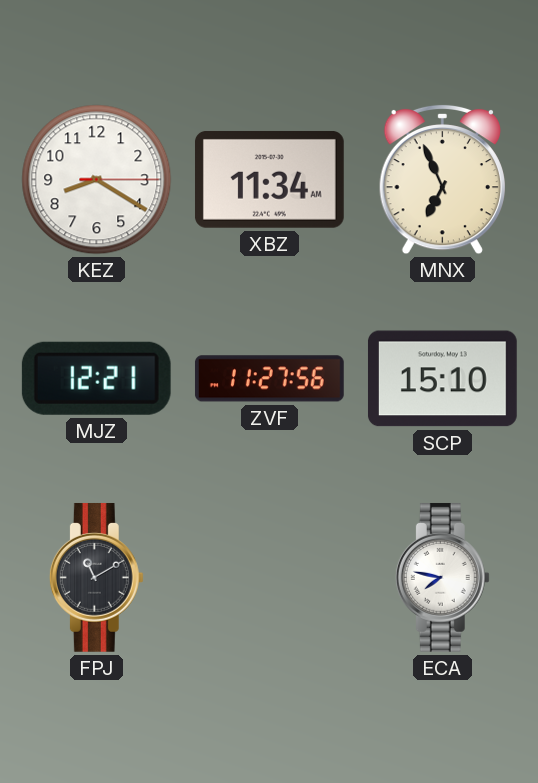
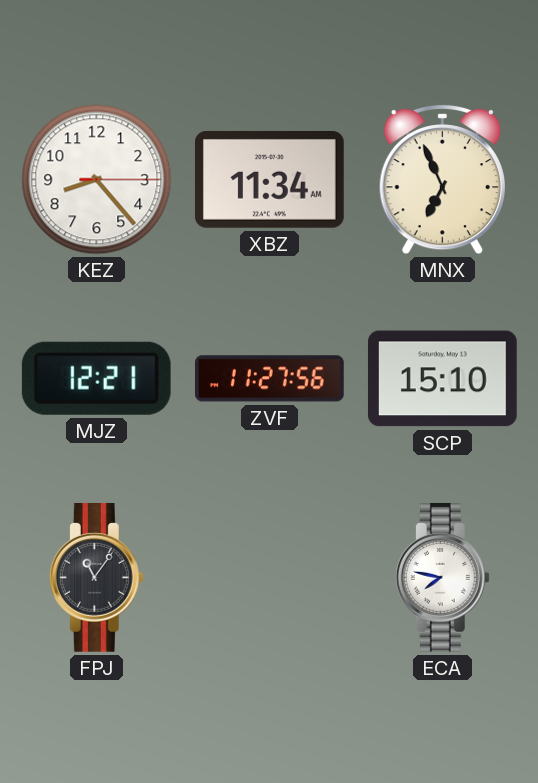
KEZ: 8:20 -> 8:23
FPJ: 11:10 -> 11:06
